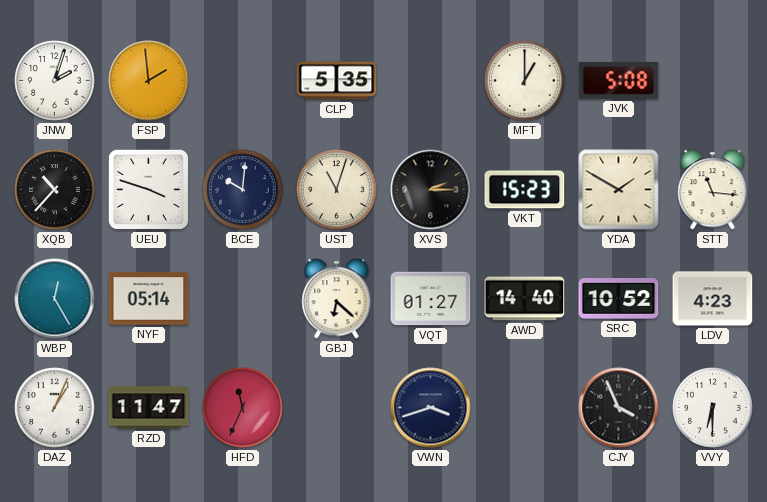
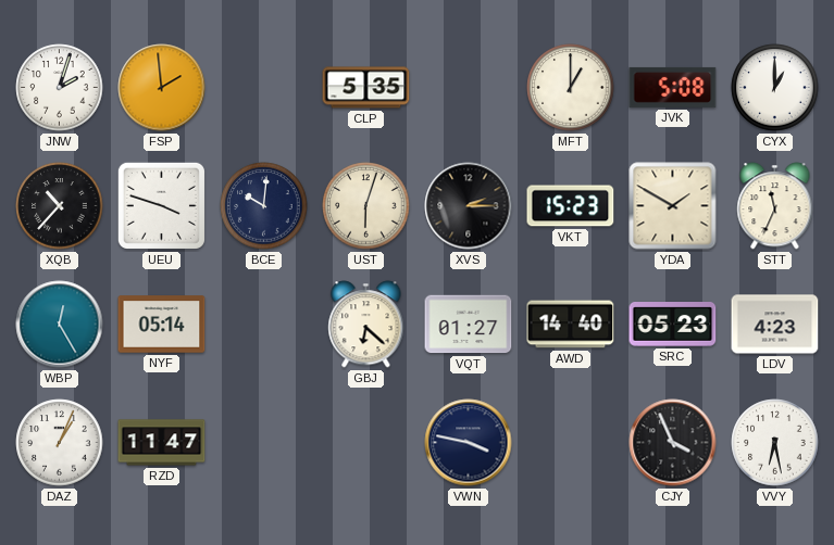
CYX: none -> 1:00
UST: 11:03 -> 6:03
STT: 11:16 -> 11:34
SRC: 10:52 -> 05:23
HFD: 11:34 -> none
VWN: 3:42 -> 3:47
VVY: 6:30 -> 6:28
